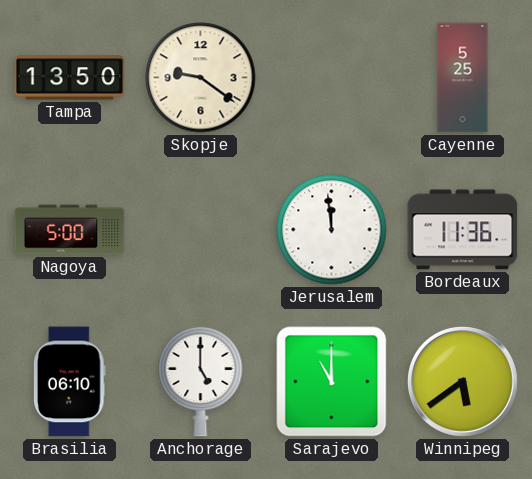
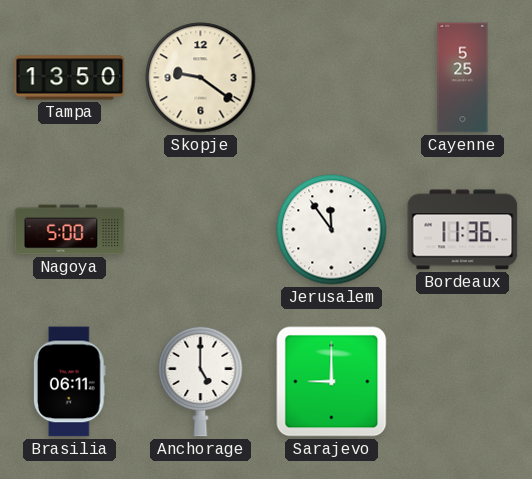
Jerusalem: 11:59 -> 11:54
Brasilia: 06:10 -> 06:11
Sarajevo: 11:00 -> 9:00
Winnipeg: 5:39 -> none
